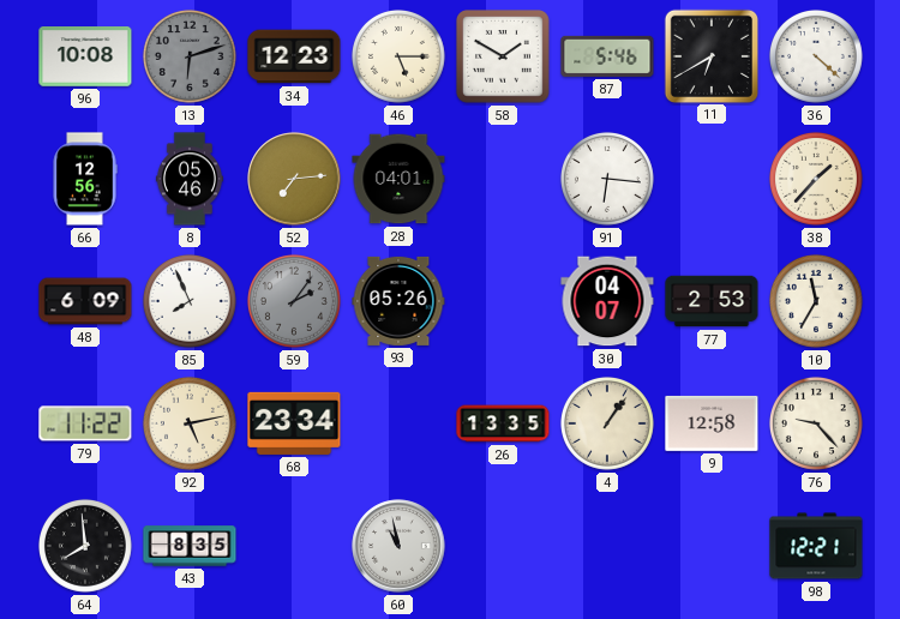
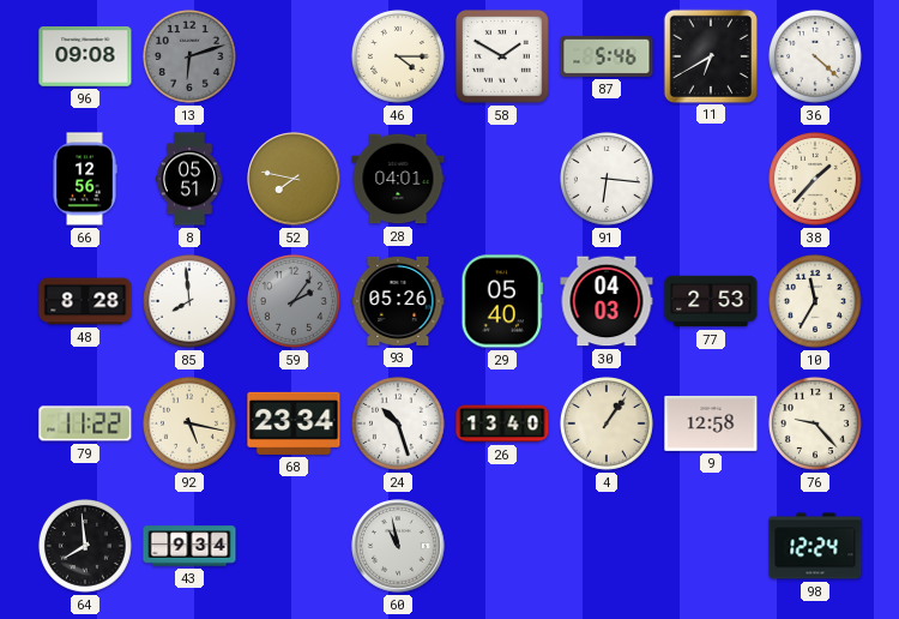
96: 10:08 -> 09:08
34: 12:23 -> none
46: 5:15 -> 4:15
8: 05:46 -> 05:51
52: 7:14 -> 7:47
48: 6:09 -> 8:28
85: 7:56 -> 7:59
29: none -> 05:40
30: 04:07 -> 04:03
92: 5:13 -> 5:17
24: none -> 10:27
26: 13:35 -> 13:40
43: 8:35 -> 9:34
98: 12:21 -> 12:24
